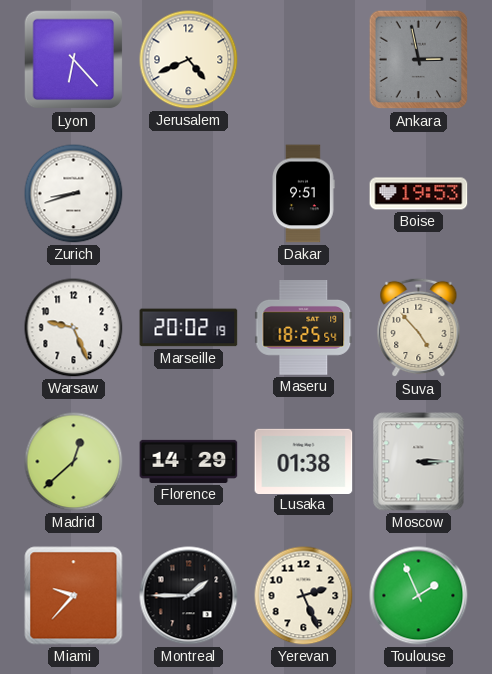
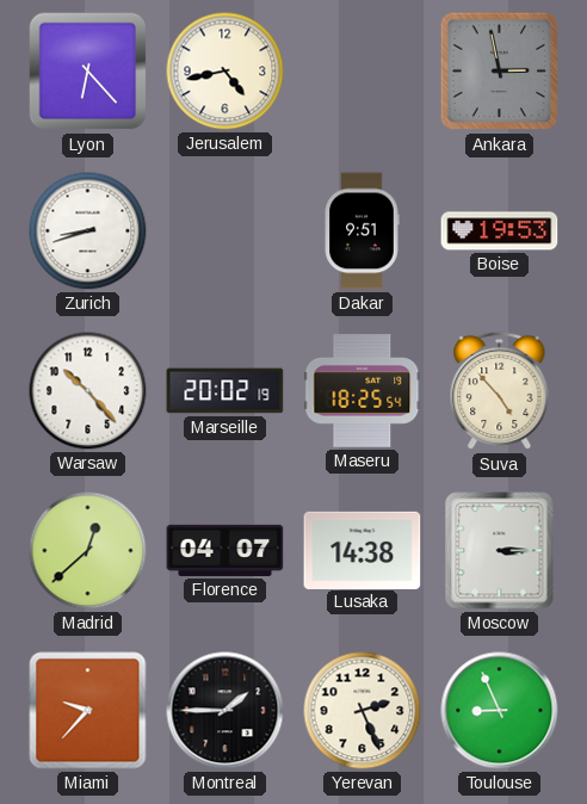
Jerusalem: 4:41 -> 4:43
Warsaw: 9:26 -> 10:23
Florence: 14:29 -> 04:07
Lusaka: 01:38 -> 14:38
Toulouse: 1:56 -> 8:56
